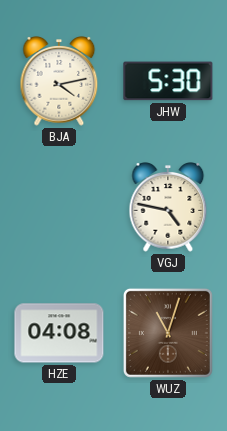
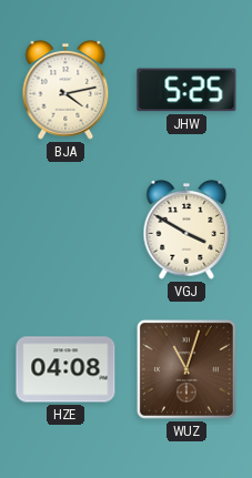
JHW: 5:30 -> 5:25
VGJ: 4:47 -> 3:50
